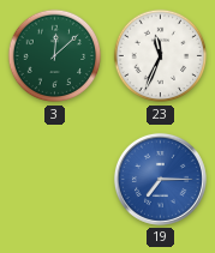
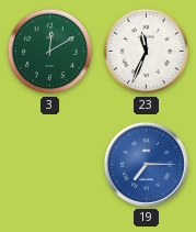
3: 12:08 -> 12:10
